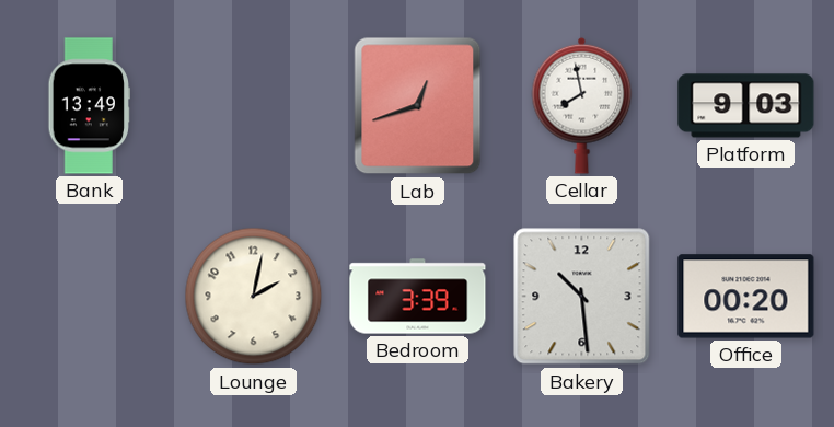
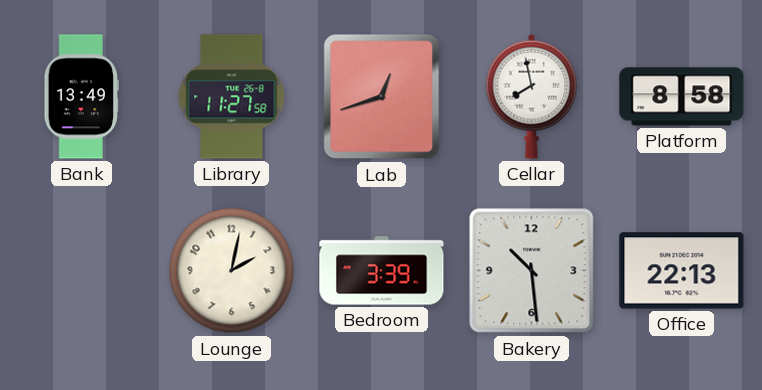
Library: none -> 11:27
Platform: 9:03 -> 8:58
Office: 00:20 -> 22:13
